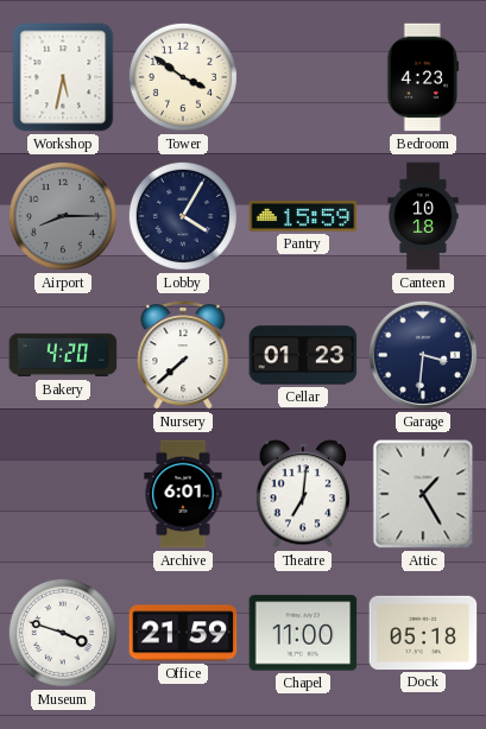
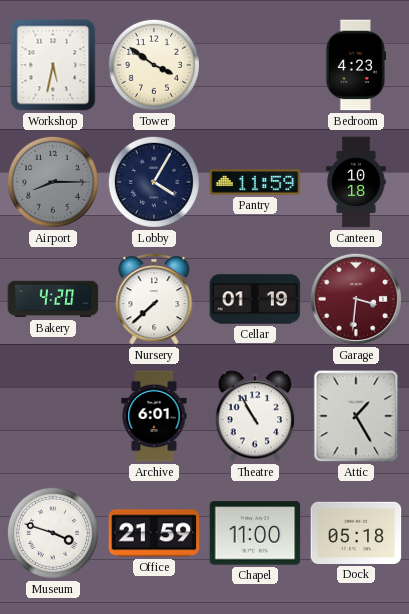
Pantry: 15:59 -> 11:59
Cellar: 01:23 -> 01:19
Garage dial: navy -> burgundy
Theatre: 7:01 -> 10:55
